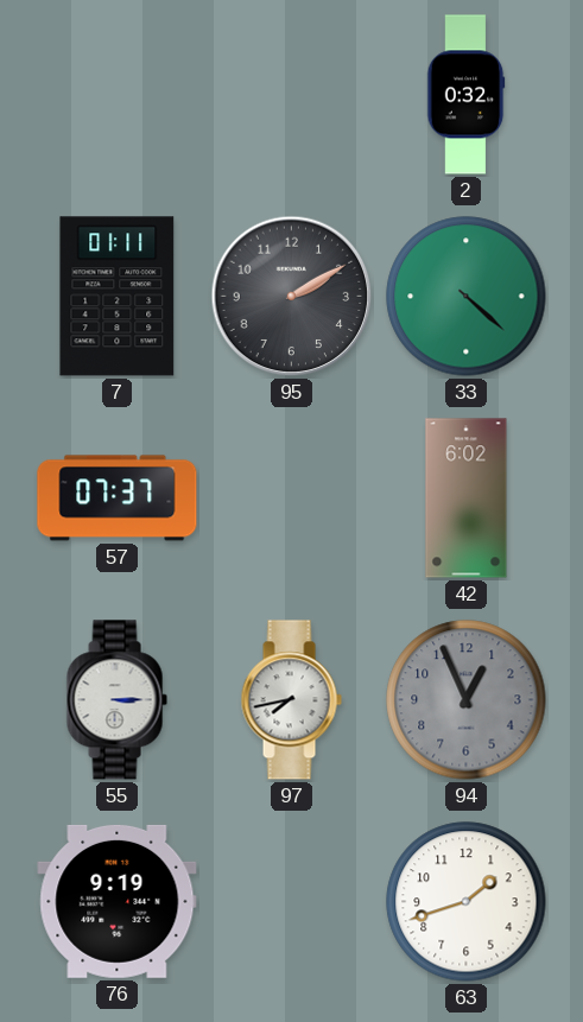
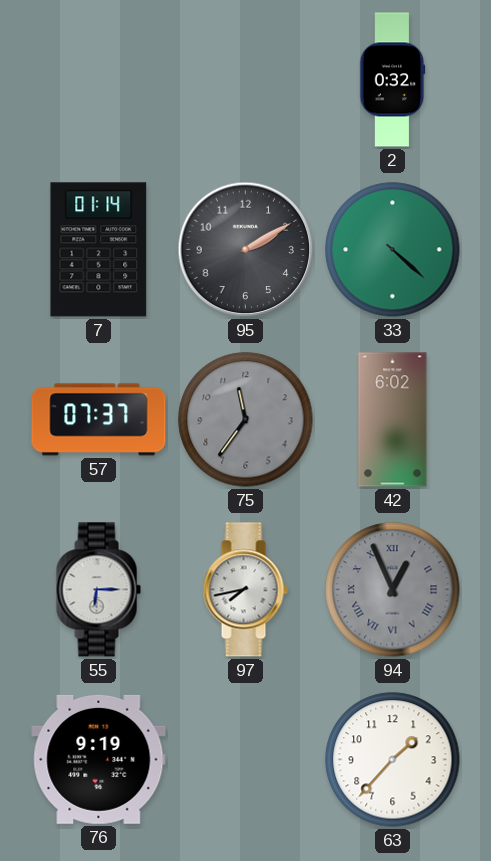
7: 01:11 -> 01:14
75: none -> 11:36
55: 3:15 -> 6:15
94 numerals: Arabic -> Roman
63: 1:42 -> 1:37
